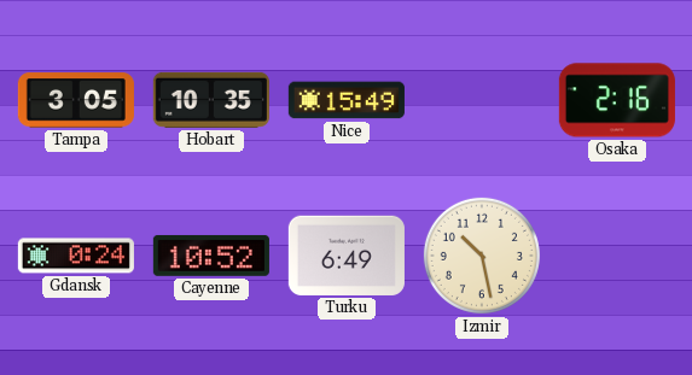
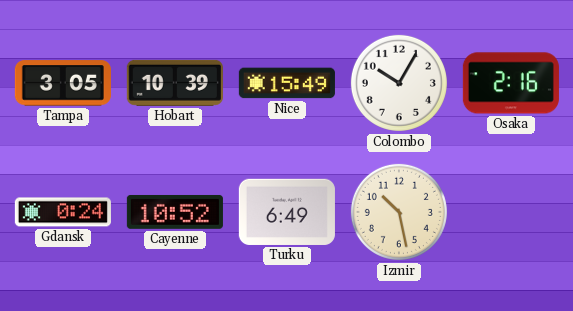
Hobart: 10:35 -> 10:39
Colombo: none -> 10:05
